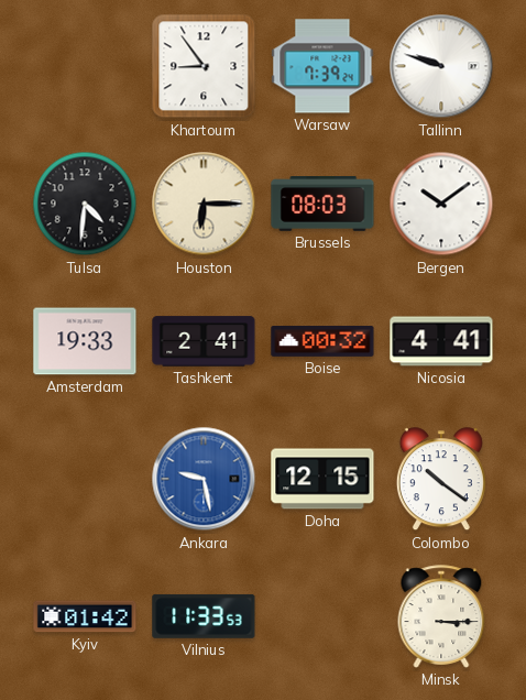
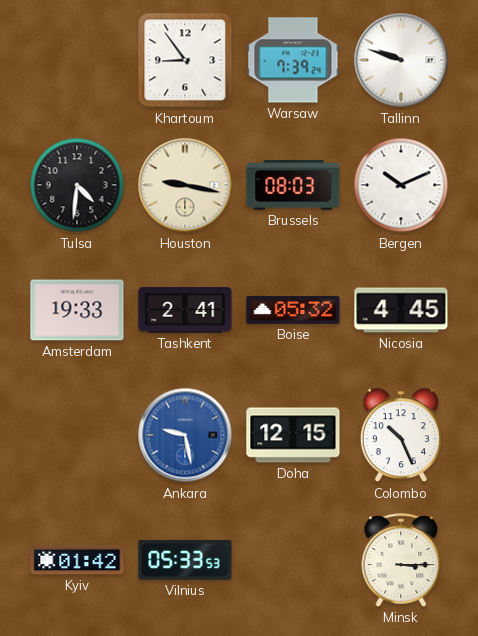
Houston: 6:15 -> 9:17
Bergen: 10:09 -> 10:11
Boise: 00:32 -> 05:32
Nicosia: 4:41 -> 4:45
Colombo: 10:21 -> 10:26
Vilnius: 11:33 -> 05:33
